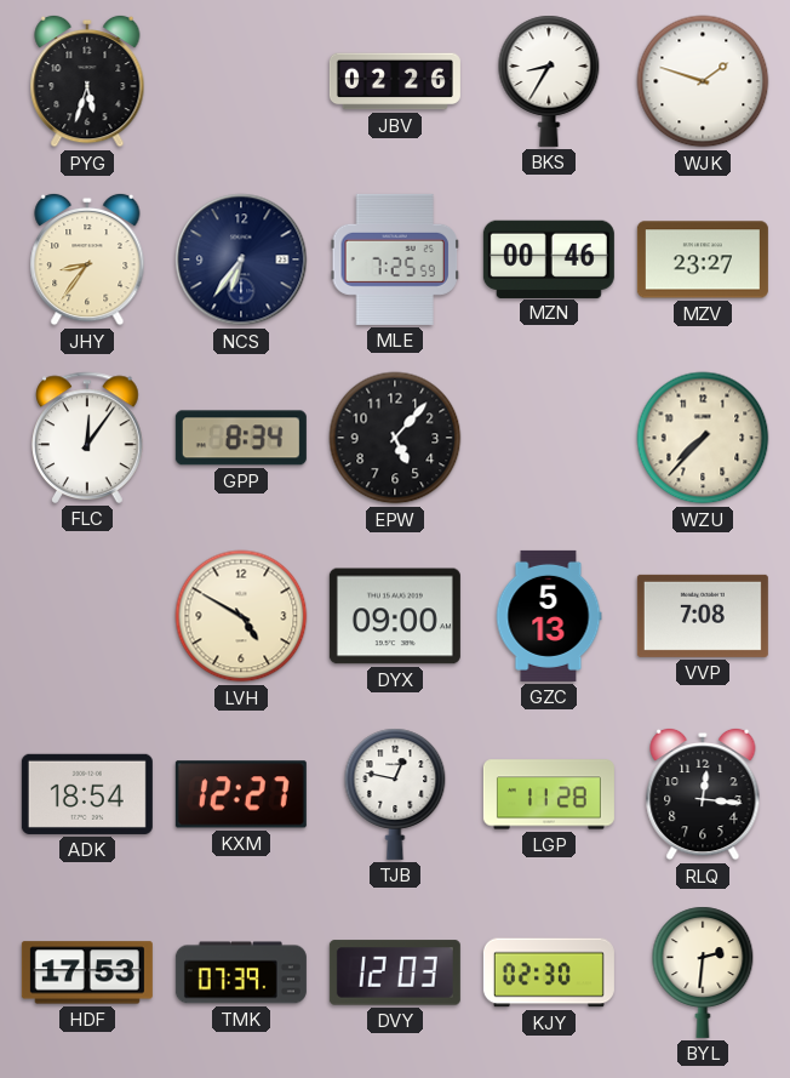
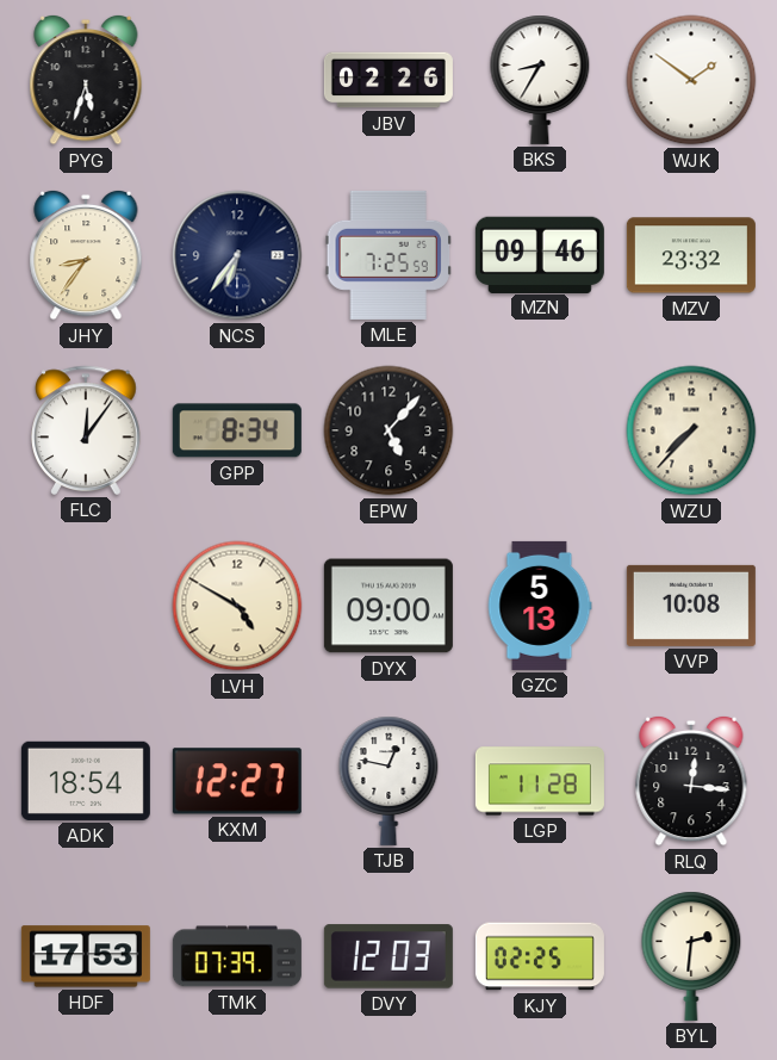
WJK: 1:48 -> 1:51
MZN: 00:46 -> 09:46
MZV: 23:27 -> 23:32
VVP: 7:08 -> 10:08
KJY: 02:30 -> 02:25
